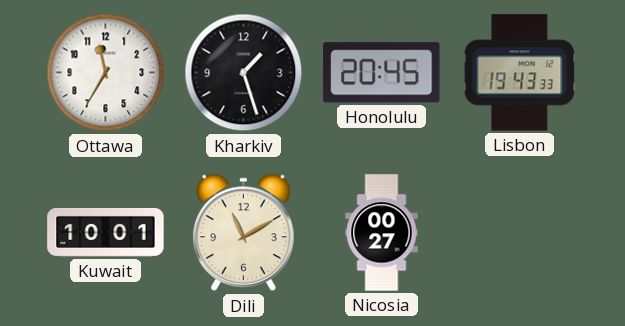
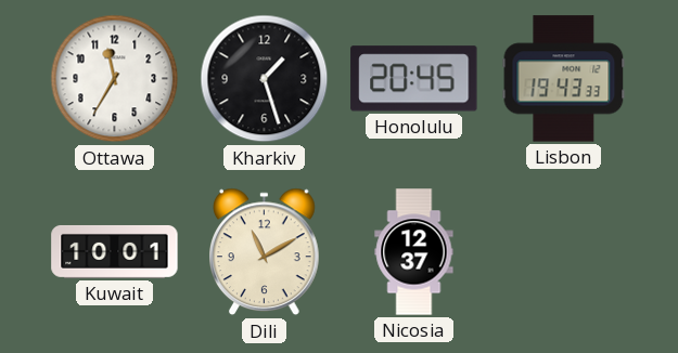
Nicosia: 00:27 -> 12:37
